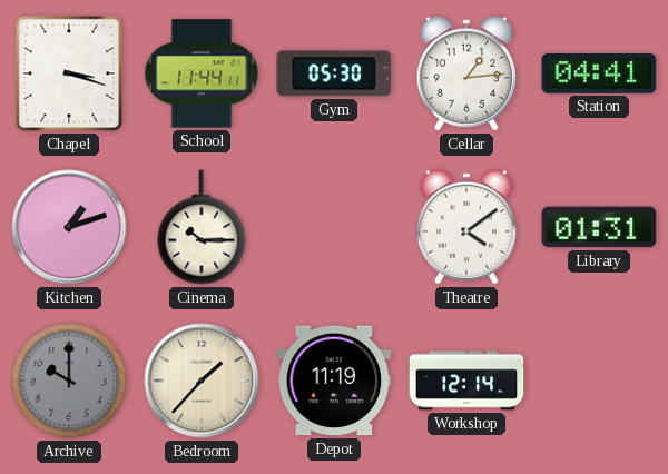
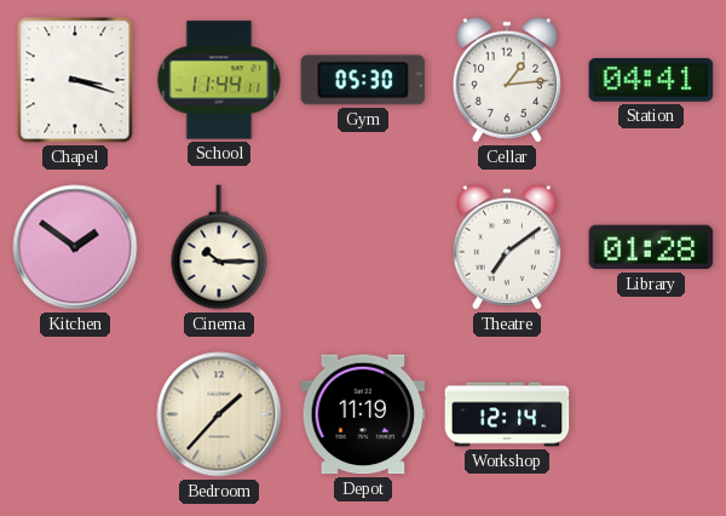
Kitchen: 1:12 -> 1:51
Theatre: 4:09 -> 7:09
Library: 01:31 -> 01:28
Archive: 10:00 -> none
